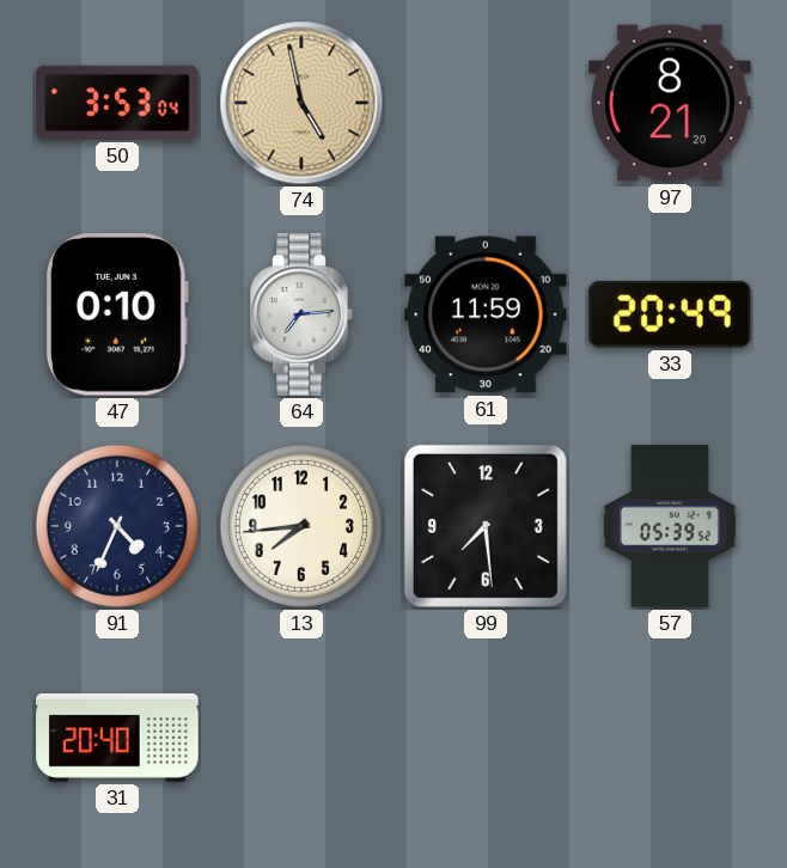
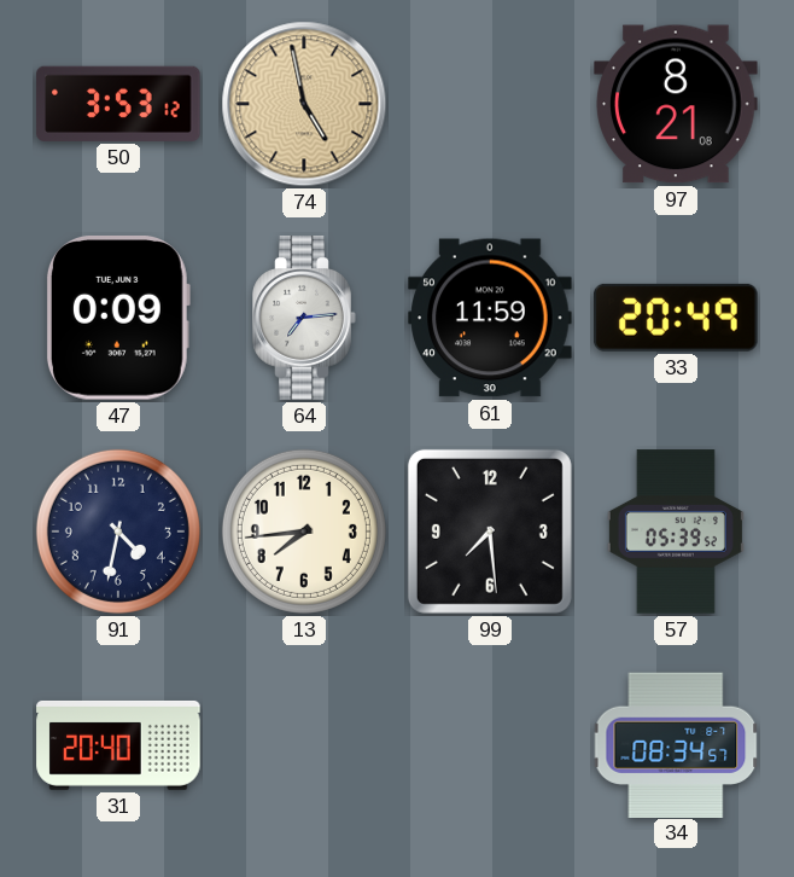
50: 3:53:04 -> 3:53:12
97: 8:21:20 -> 8:21:08
47: 0:10 -> 0:09
91: 4:34 -> 4:32
34: none -> 08:34
